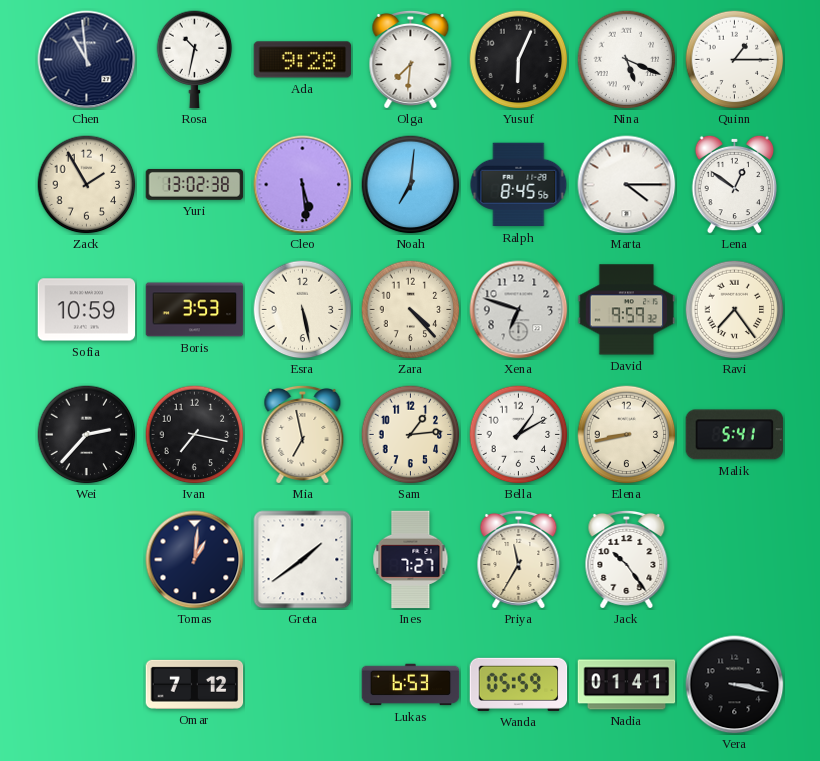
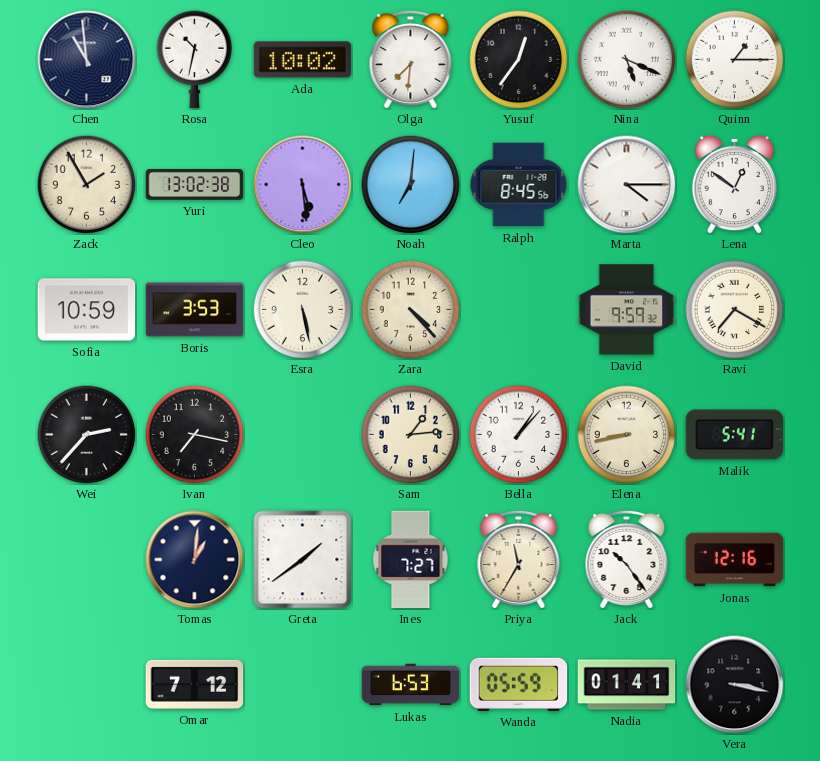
Ada: 9:28 -> 10:02
Yusuf: 6:04 -> 12:36
Xena: 6:48 -> none
Ravi: 7:24 -> 7:20
Mia: 6:58 -> none
Bella: 1:10 -> 1:07
Jonas: none -> 12:16
